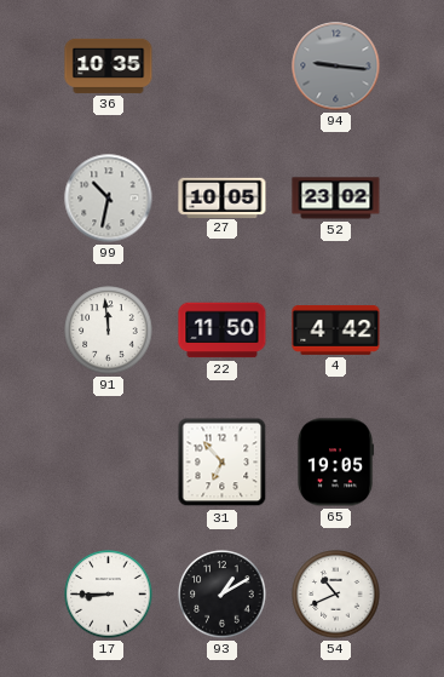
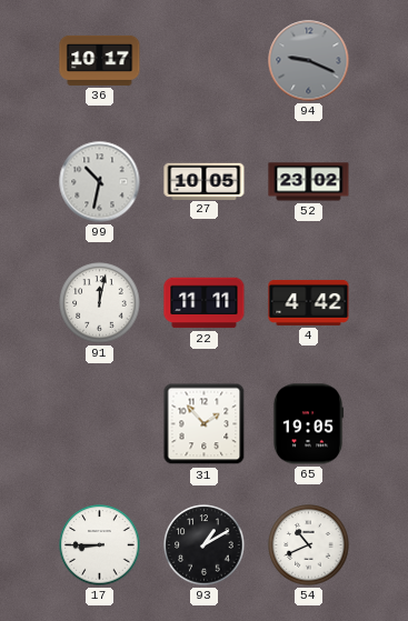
36: 10:35 -> 10:17
94: 9:16 -> 9:19
91: 11:59 -> 12:02
22: 11:50 -> 11:11
31: 6:53 -> 1:53
